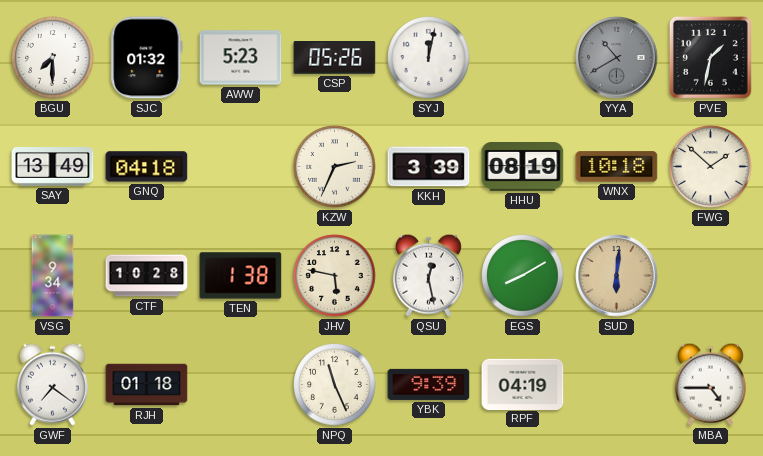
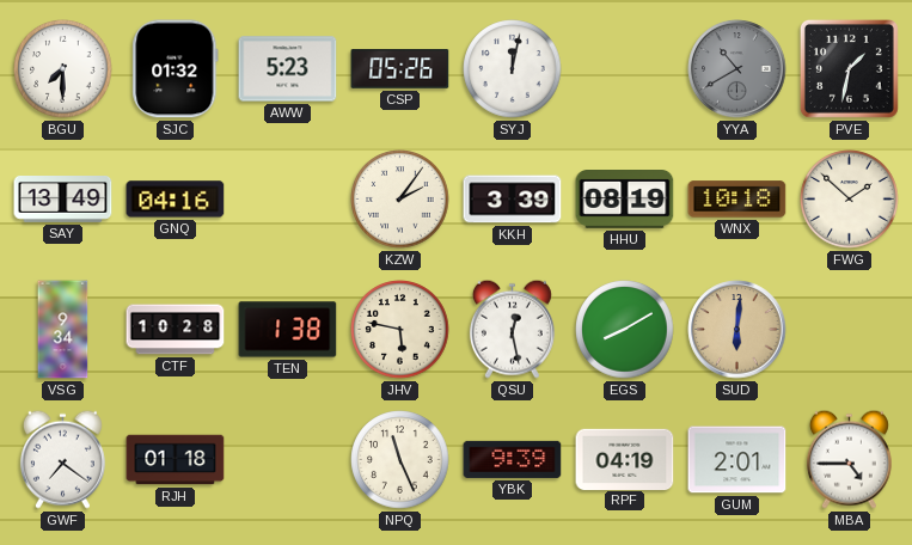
GNQ: 04:18 -> 04:16
KZW: 2:34 -> 2:06
GUM: none -> 2:01
